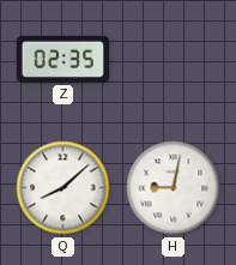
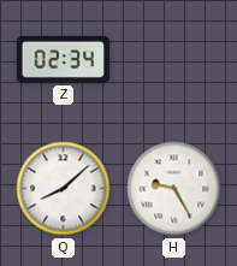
Z: 02:35 -> 02:34
H: 9:02 -> 9:25
